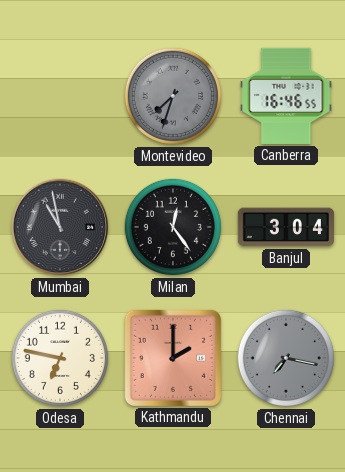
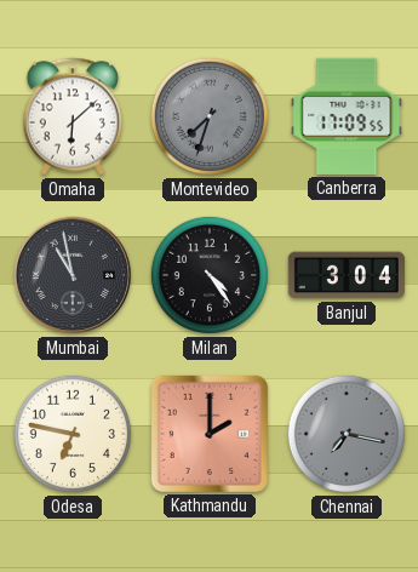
Omaha: none -> 6:08
Canberra: 16:46 -> 17:09
Milan: 12:24 -> 4:24
